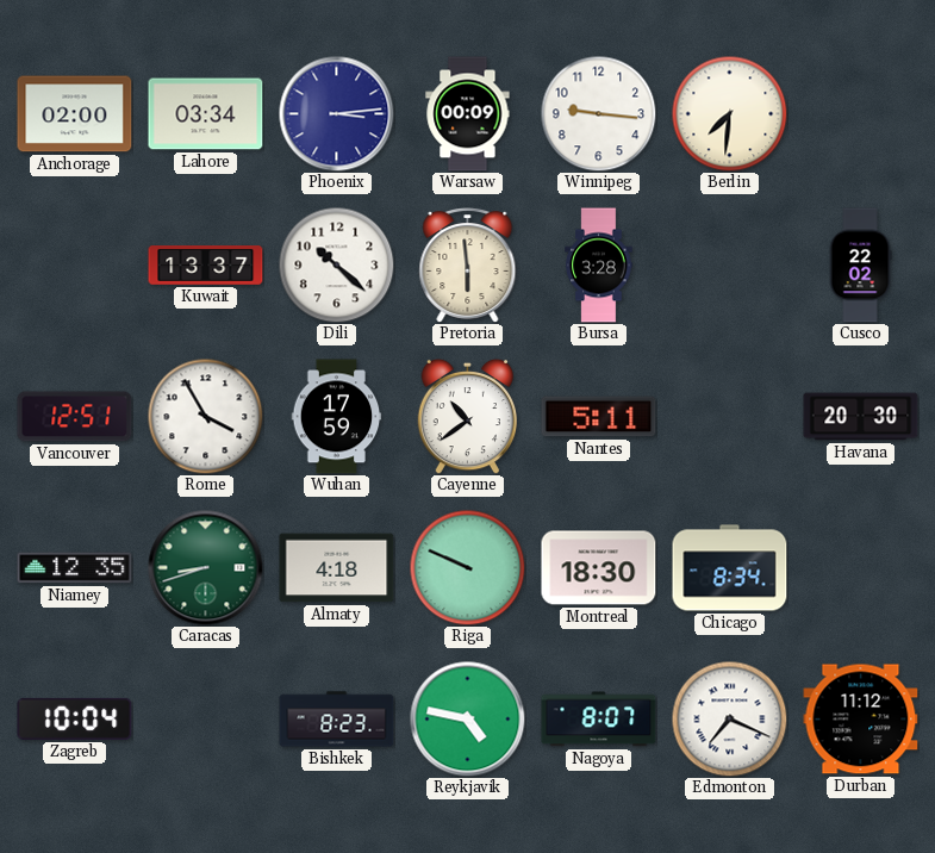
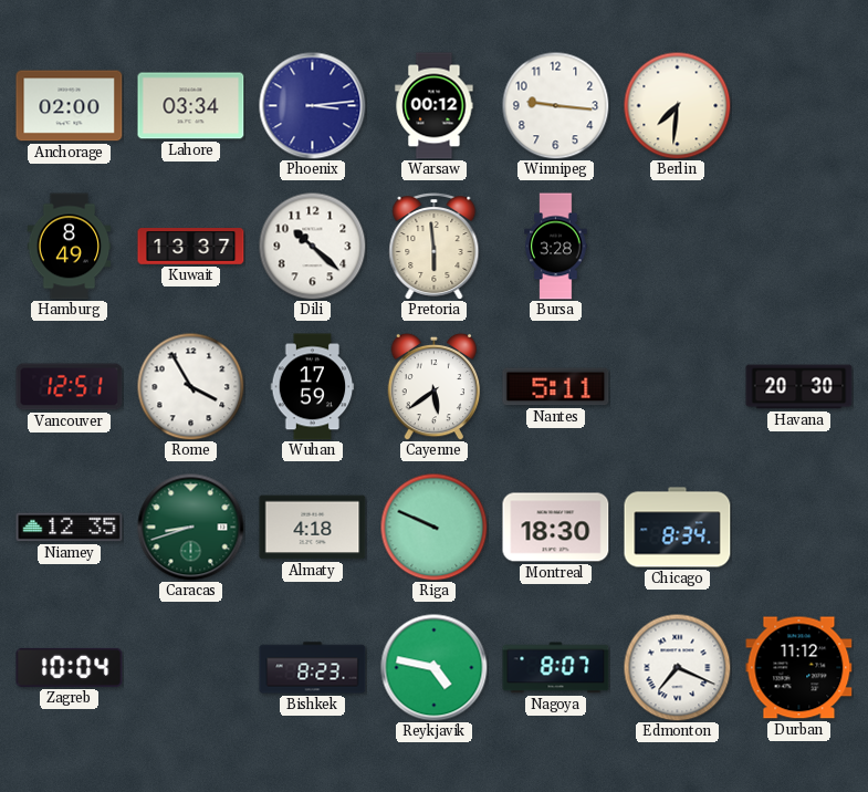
Warsaw: 00:09 -> 00:12
Hamburg: none -> 8:49
Cusco: 22:02 -> none
Cayenne: 10:39 -> 5:39
